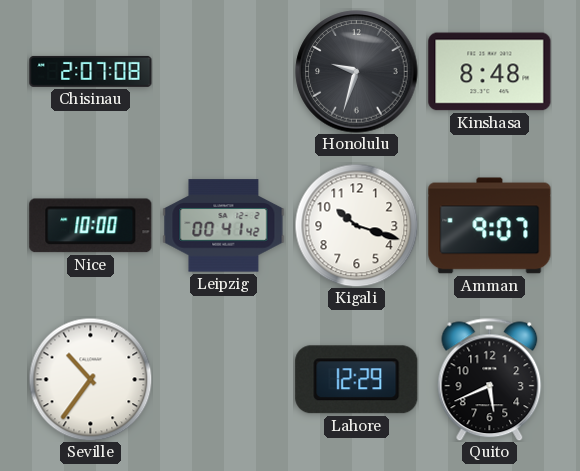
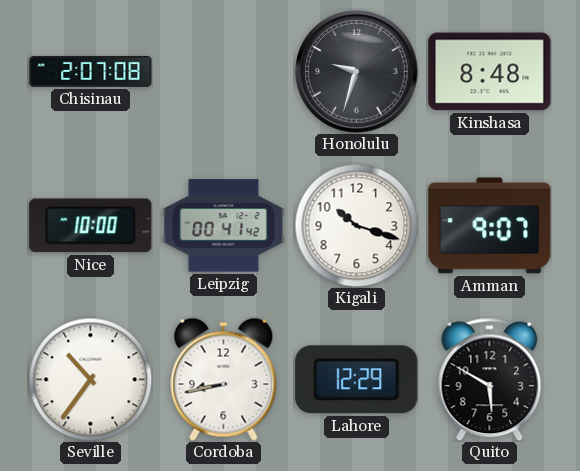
Cordoba: none -> 8:43
Quito: 5:41 -> 5:50
